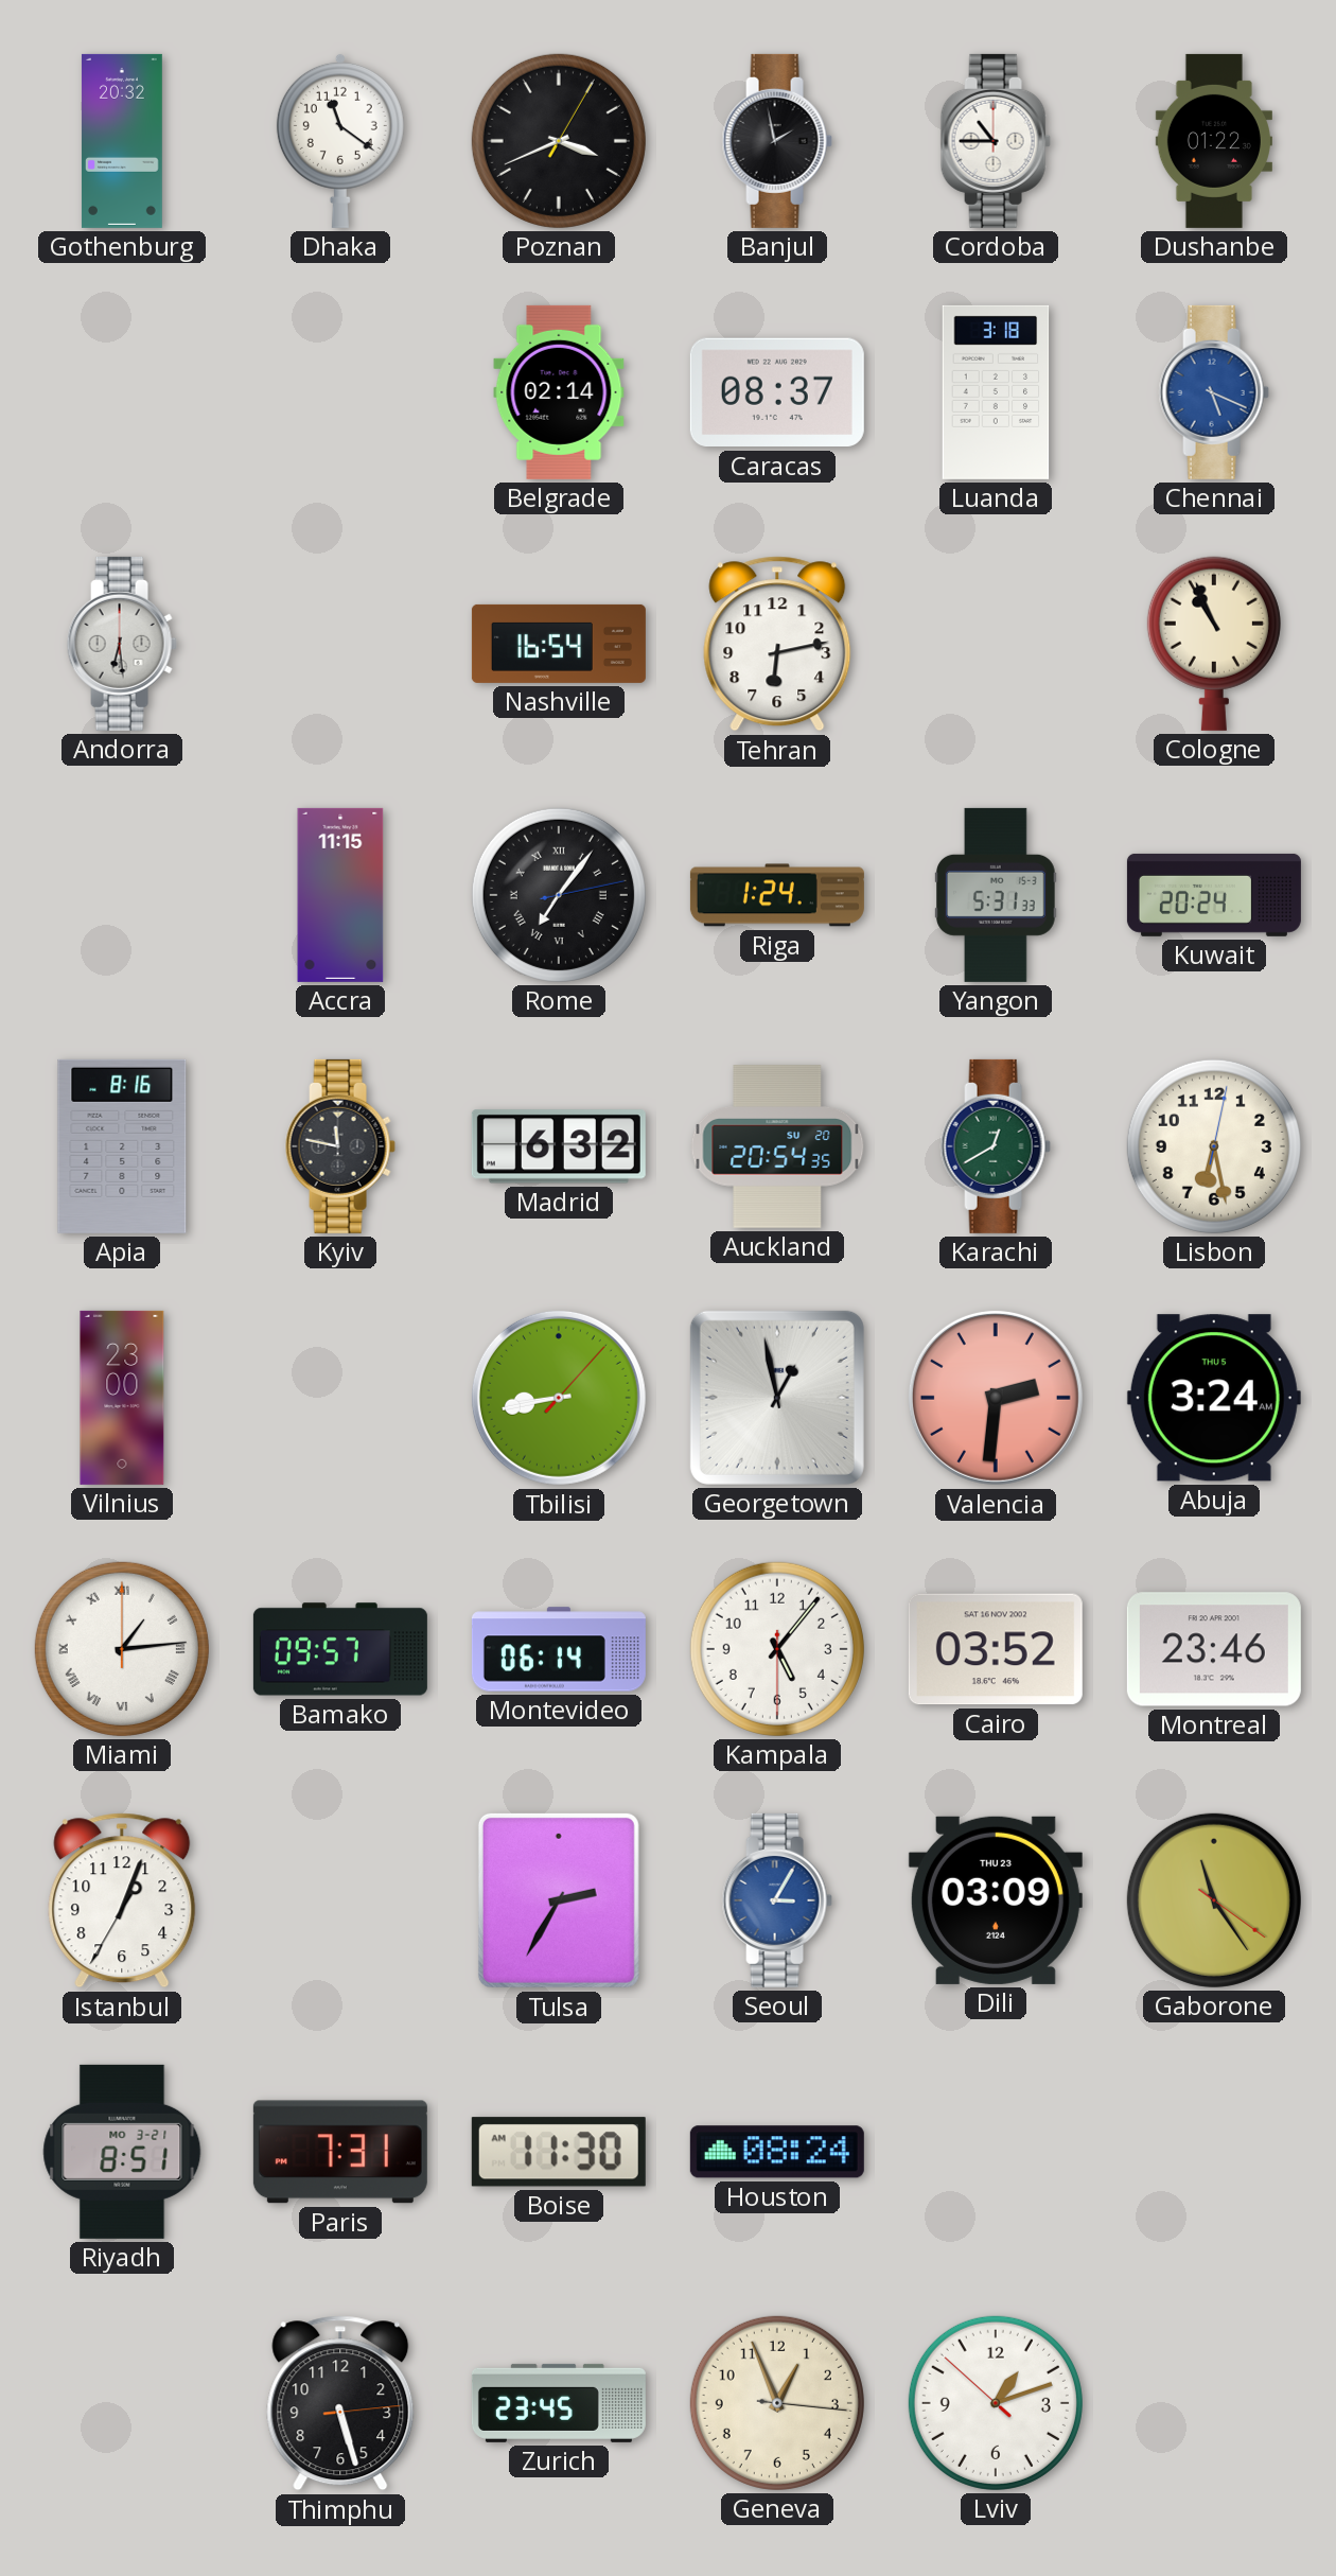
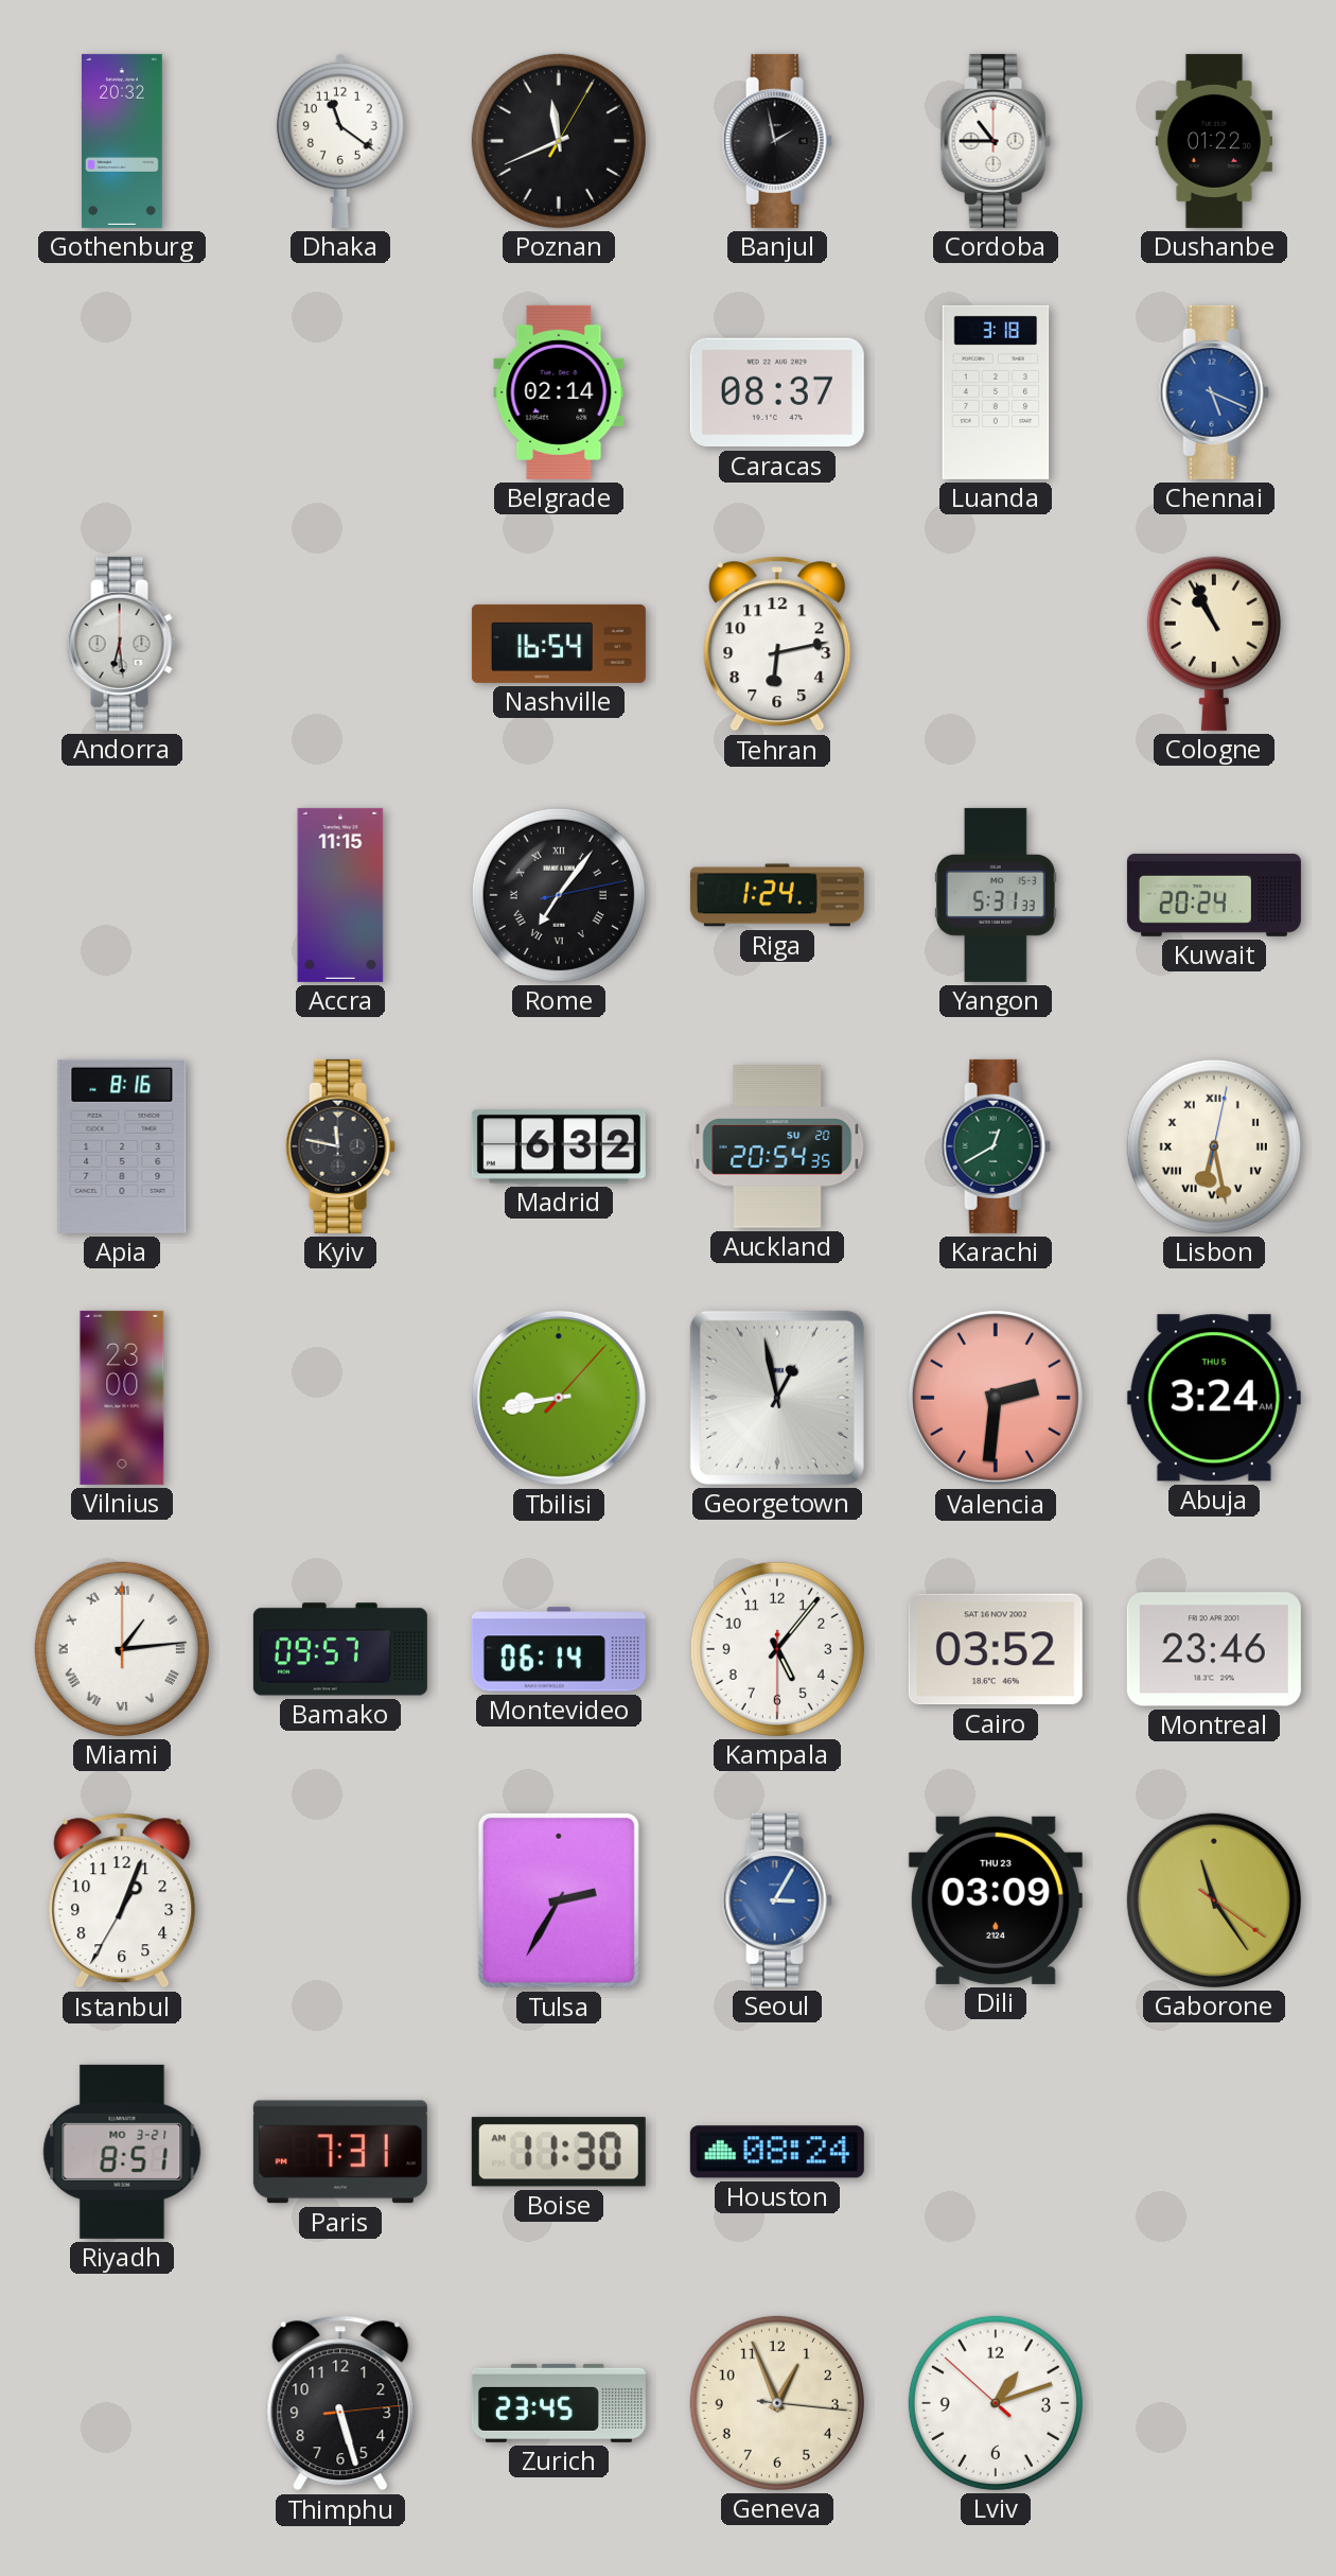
Poznan: 3:41 -> 11:41
Lisbon numerals: Arabic -> Roman
